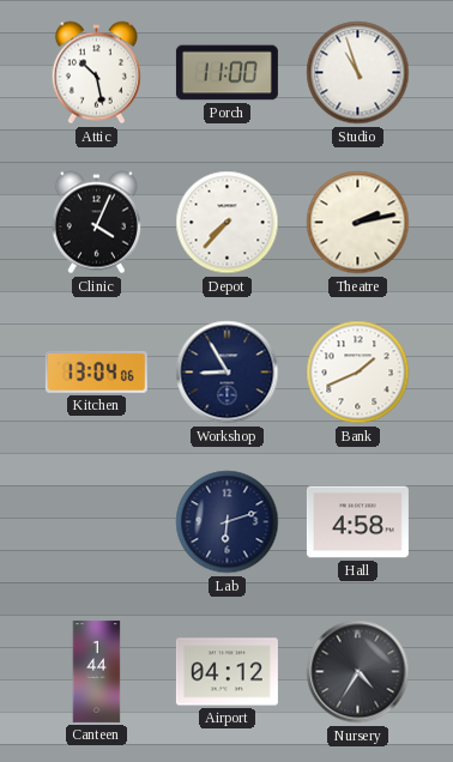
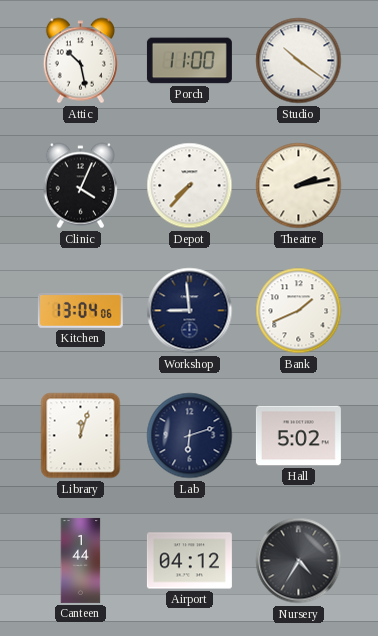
Studio: 10:57 -> 10:21
Workshop: 8:55 -> 8:59
Library: none -> 12:03
Hall: 4:58 -> 5:02
